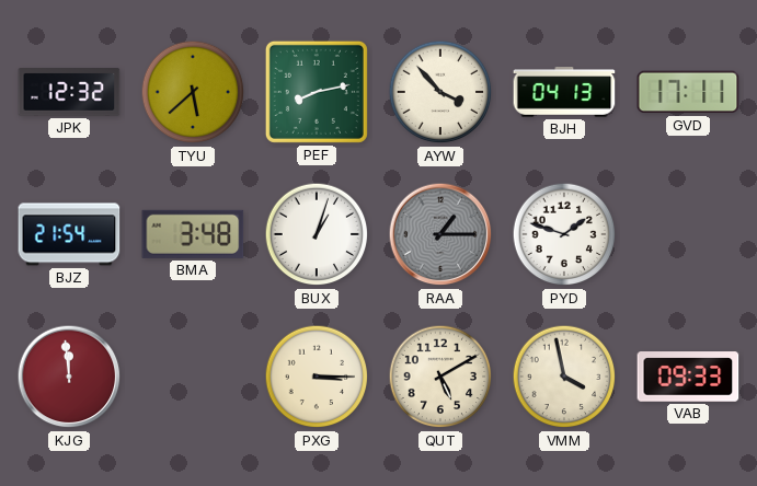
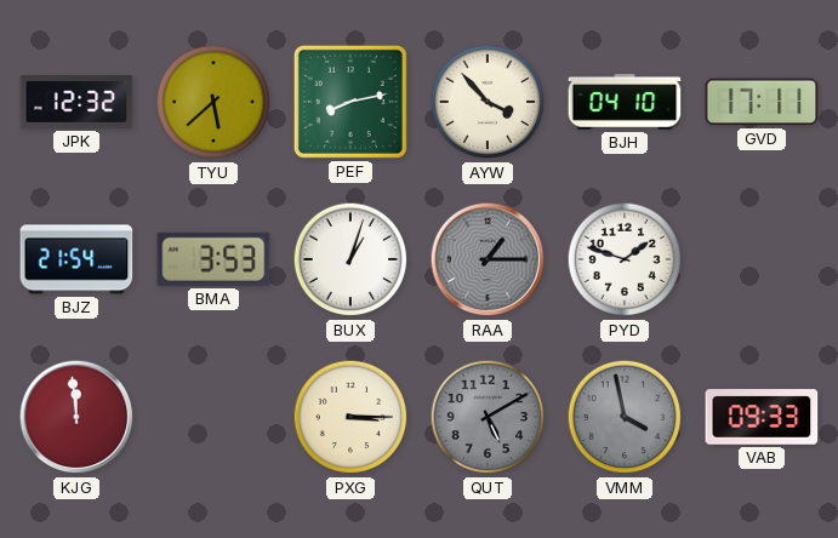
BJH: 04:13 -> 04:10
BMA: 3:48 -> 3:53
QUT dial: cream -> grey
VMM dial: cream -> grey
